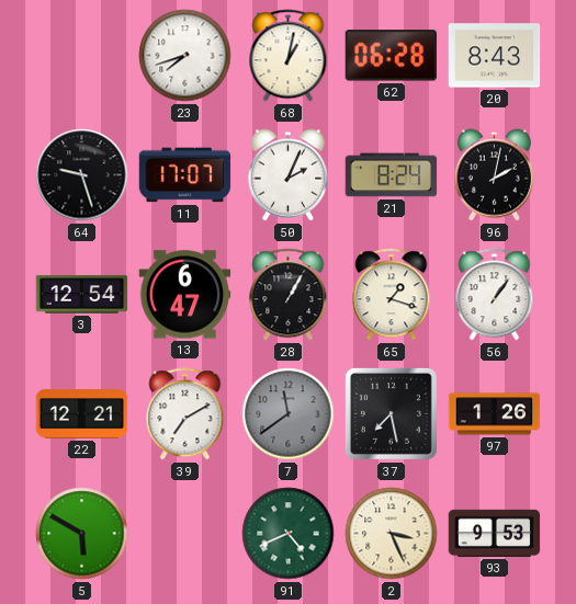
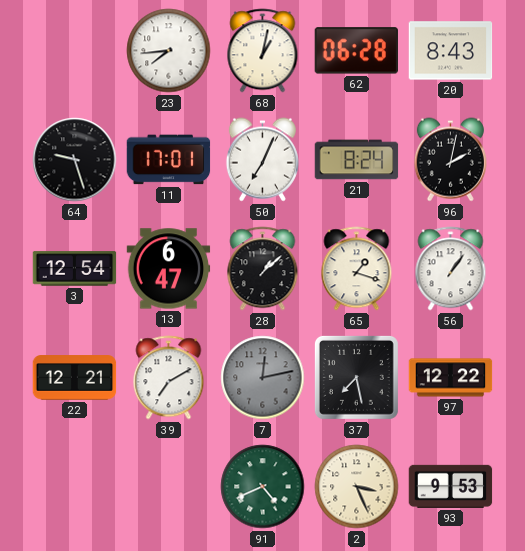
23: 7:42 -> 7:44
11: 17:07 -> 17:01
50: 2:04 -> 7:04
28: 1:05 -> 1:08
7: 11:39 -> 12:13
97: 1:26 -> 12:22
5: 5:50 -> none
